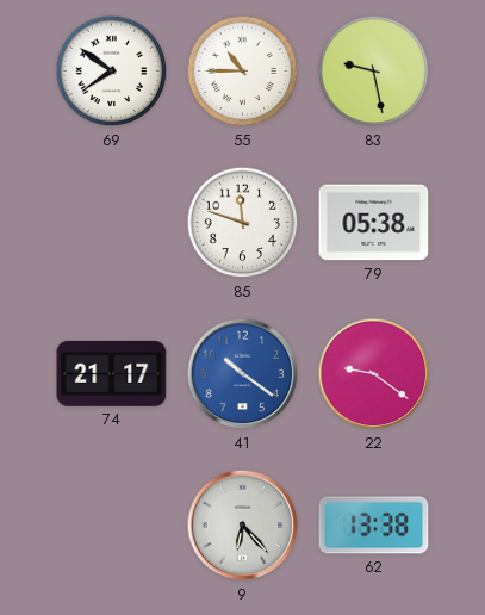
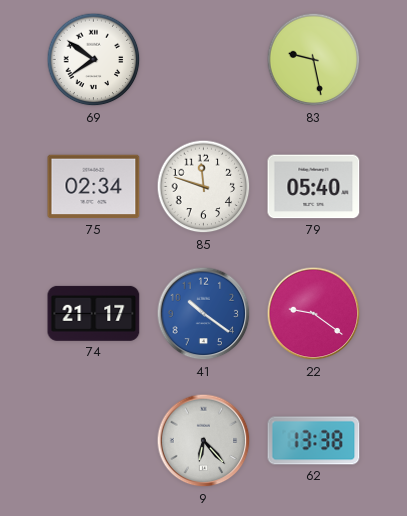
55: 10:45 -> none
75: none -> 02:34
79: 05:38 -> 05:40
